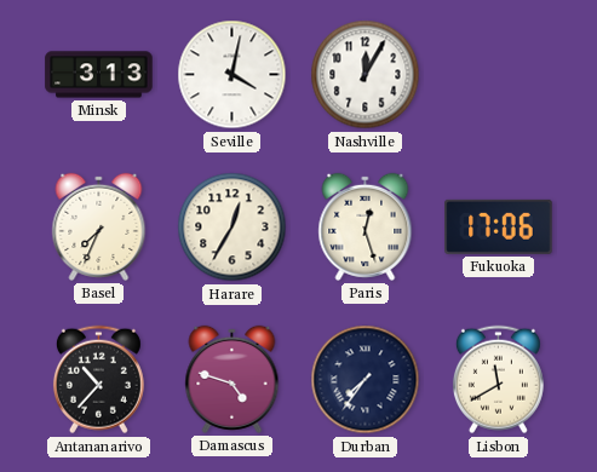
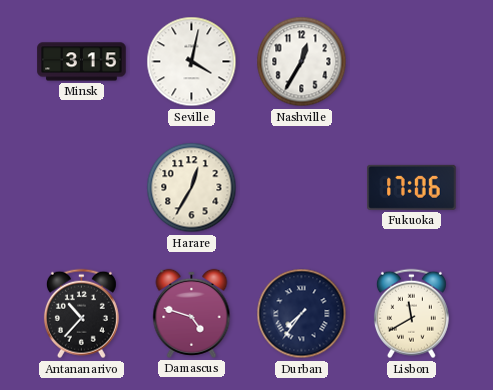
Minsk: 3:13 -> 3:15
Nashville: 12:05 -> 12:35
Basel: 7:34 -> none
Paris: 12:27 -> none
